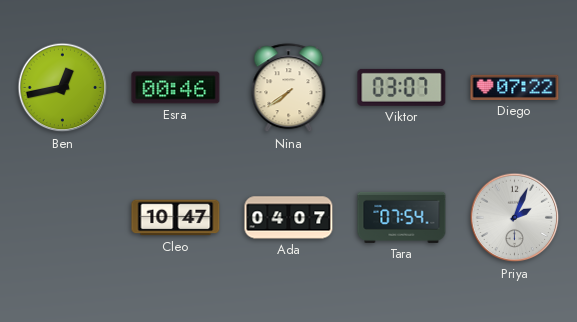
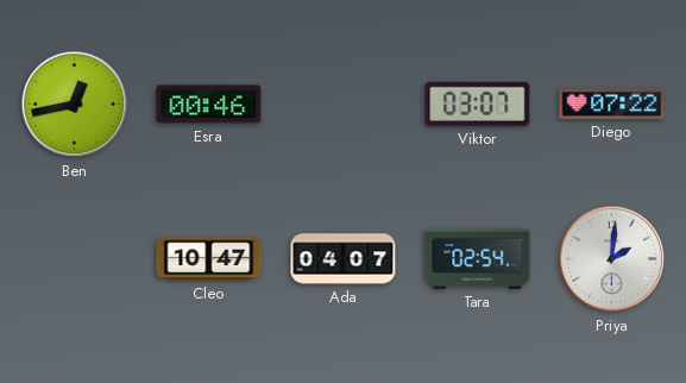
Nina: 7:39 -> none
Tara: 07:54 -> 02:54
Priya: 2:04 -> 2:01
